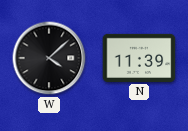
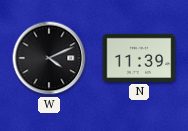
W: 4:08 -> 4:11
